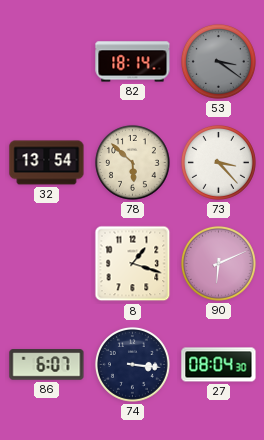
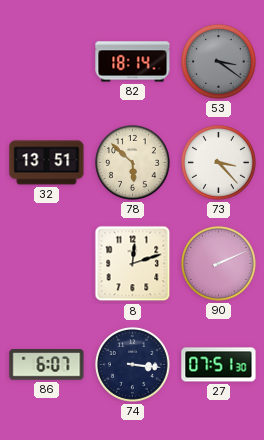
32: 13:54 -> 13:51
8: 1:18 -> 12:12
90: 6:11 -> 2:11
27: 08:04 -> 07:51
